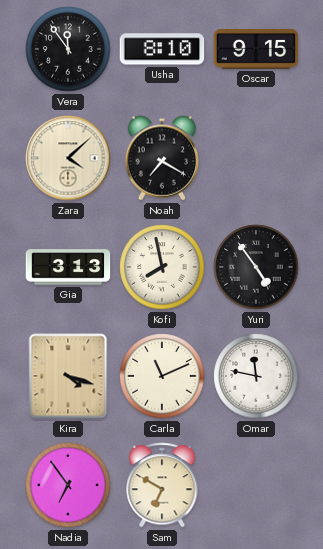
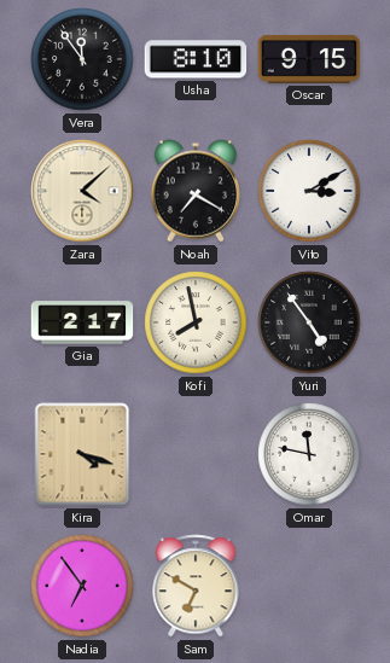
Vito: none -> 3:10
Gia: 3:13 -> 2:17
Carla: 11:11 -> none
